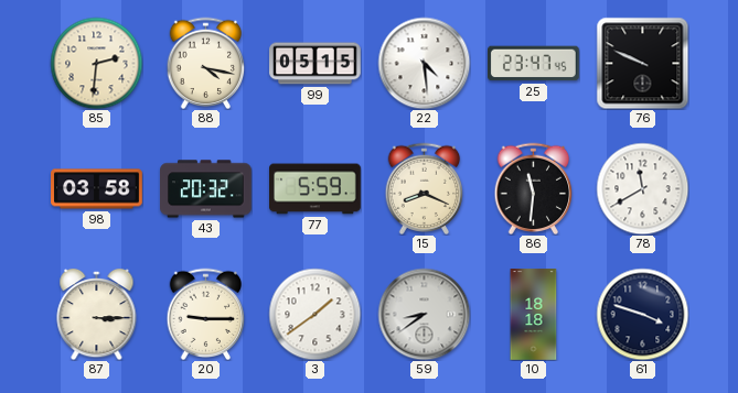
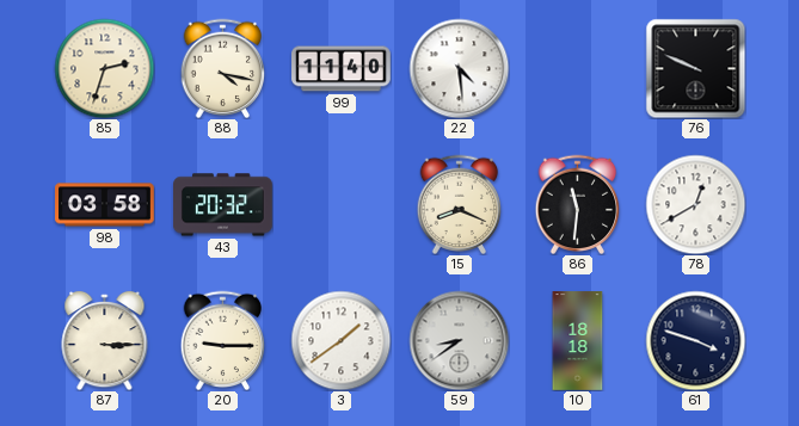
85: 2:31 -> 2:33
99: 05:15 -> 11:40
25: 23:47 -> none
77: 5:59 -> none
78: 11:40 -> 12:40
